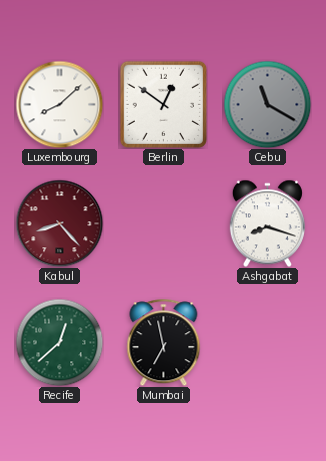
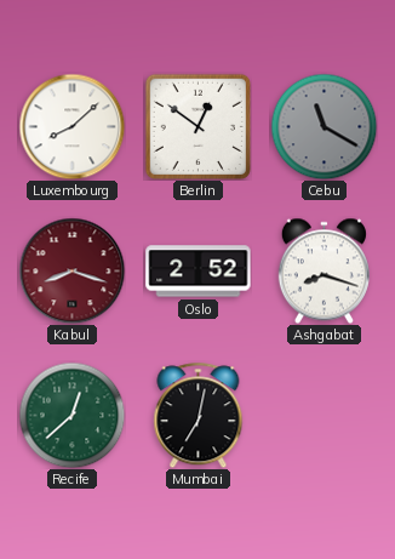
Kabul: 8:23 -> 8:18
Oslo: none -> 2:52
Mumbai: 6:58 -> 7:02
